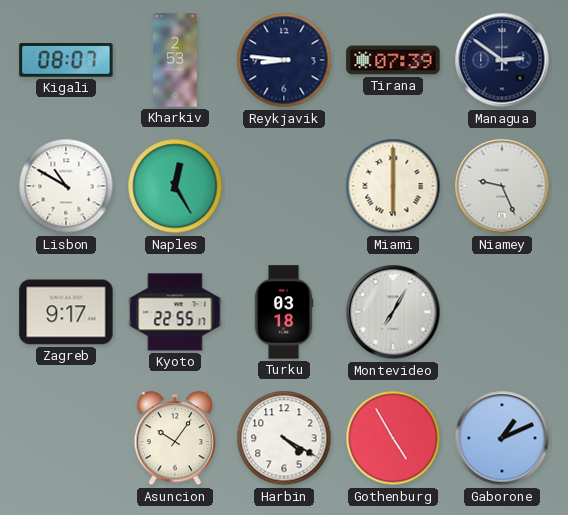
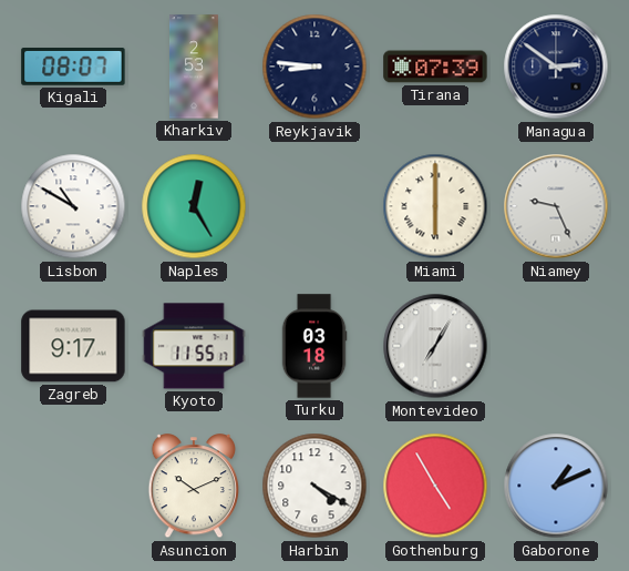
Kyoto: 22:55 -> 11:55
Asuncion: 10:06 -> 10:11
